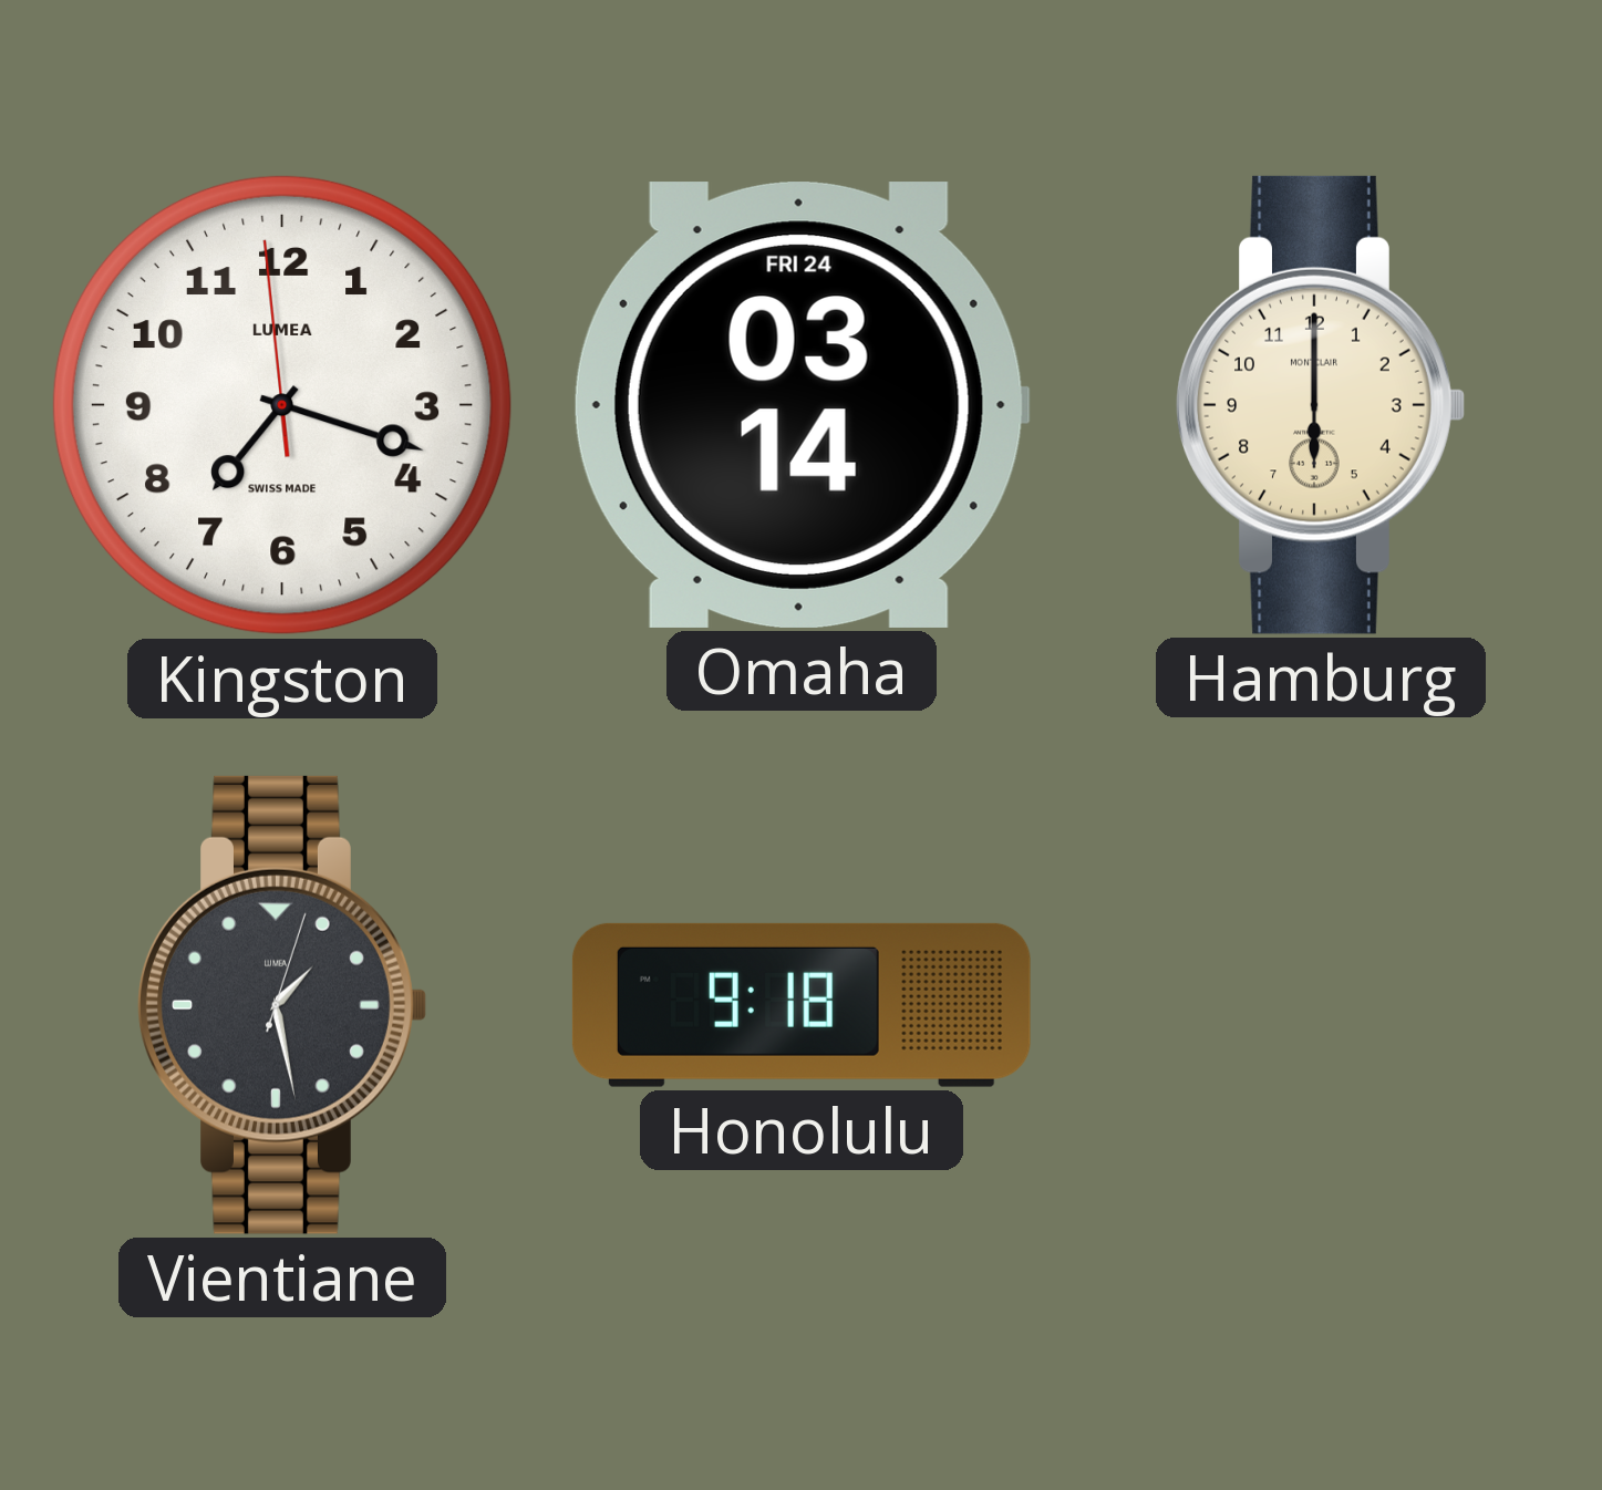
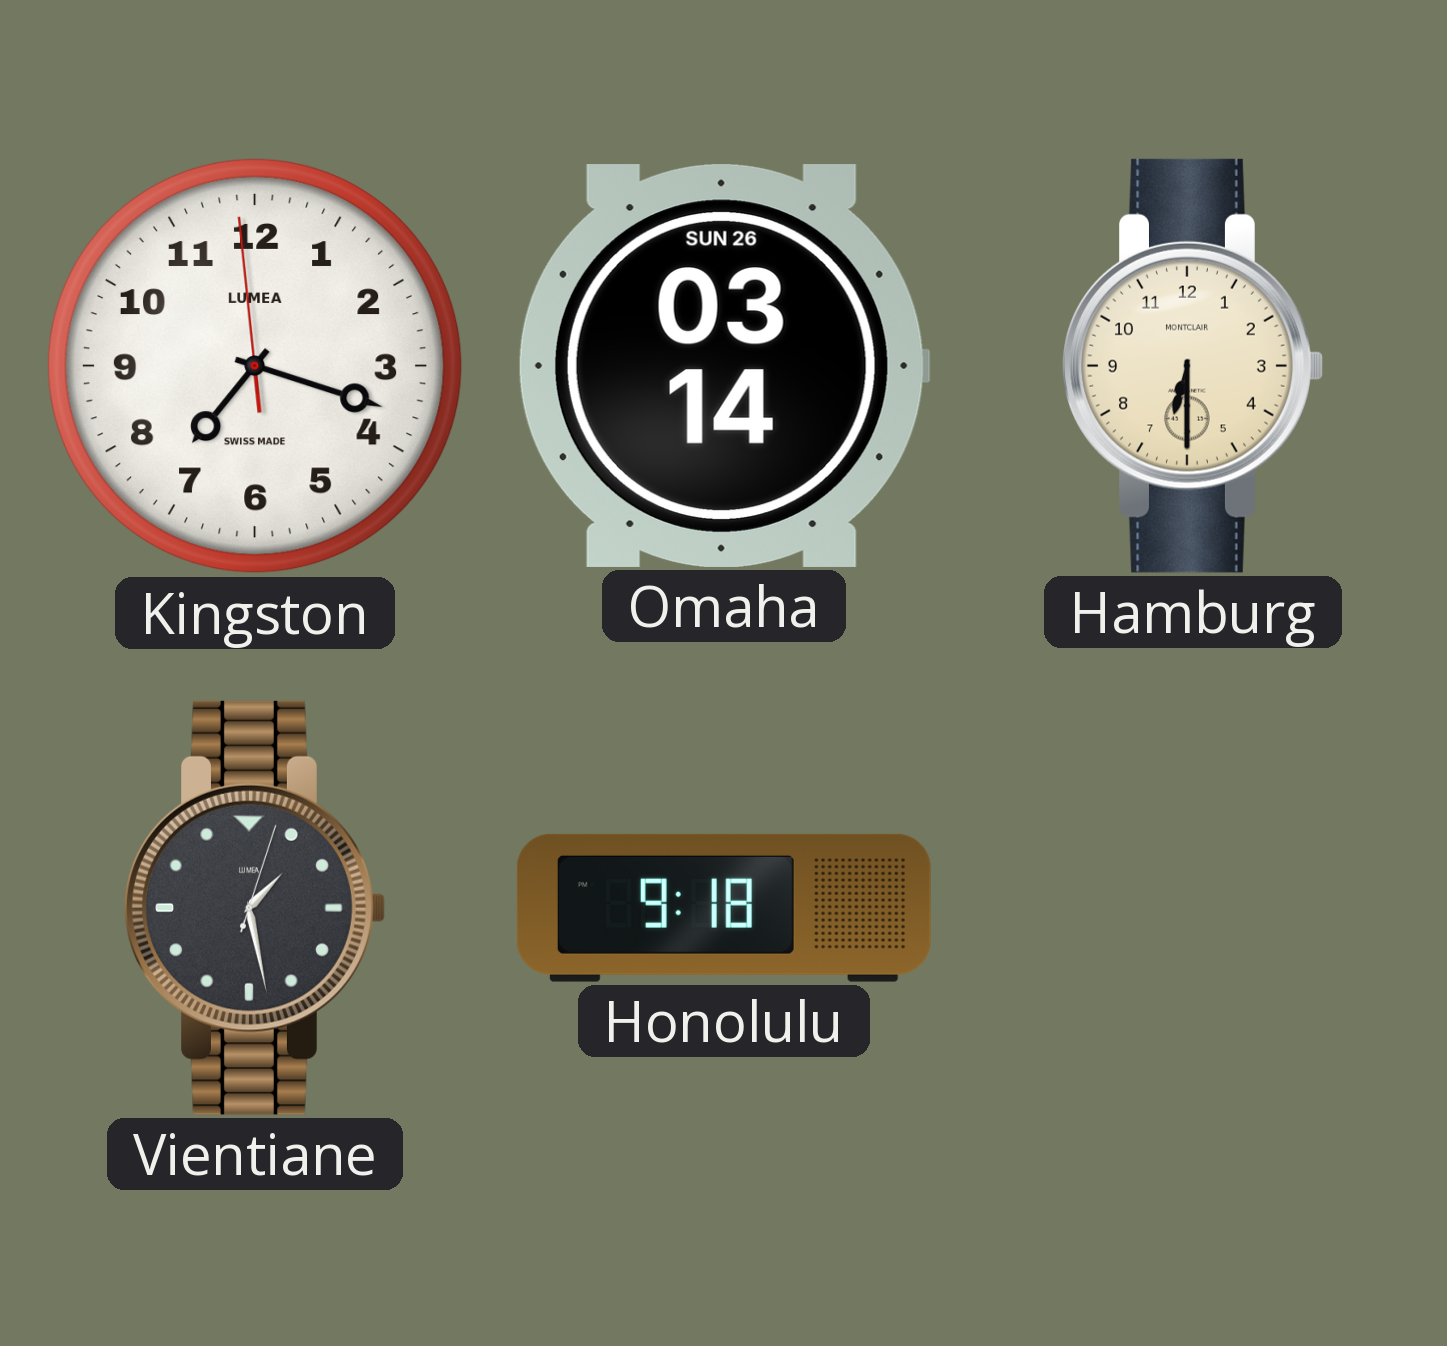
Omaha date: FRI 24 -> SUN 26
Hamburg: 6:00 -> 6:30
